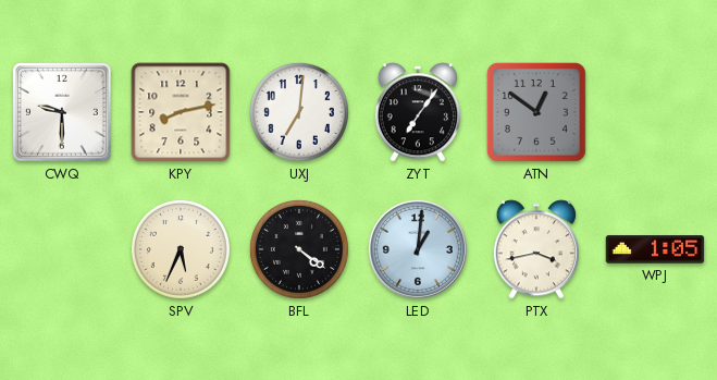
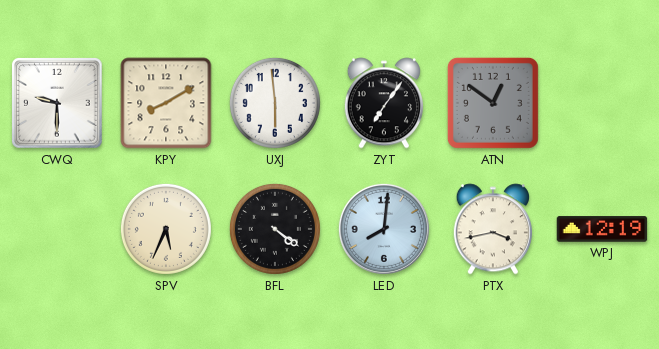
KPY: 8:13 -> 8:10
UXJ: 7:01 -> 5:59
LED: 1:01 -> 8:01
WPJ: 1:05 -> 12:19
